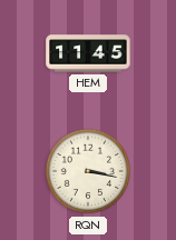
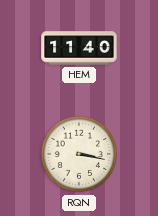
HEM: 11:45 -> 11:40
